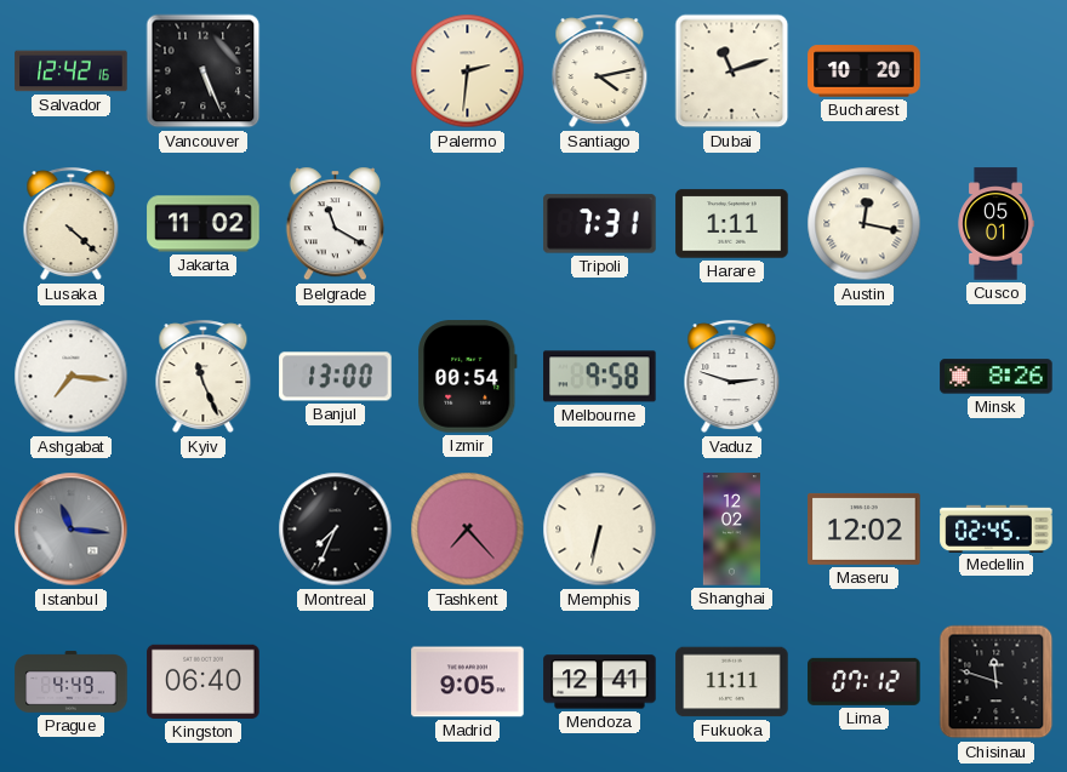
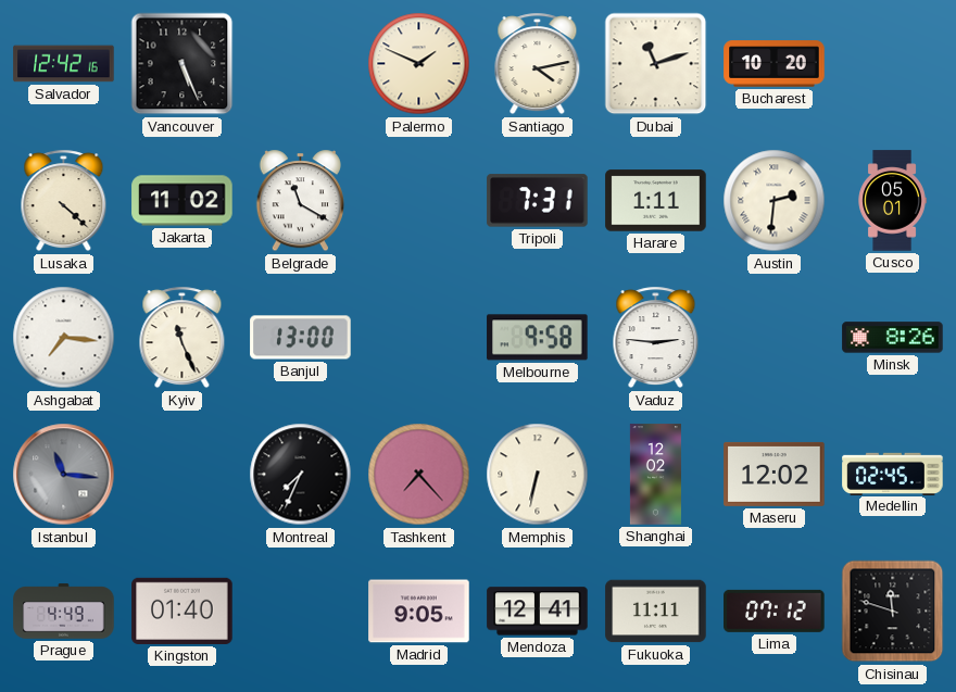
Palermo: 2:31 -> 1:49
Austin: 12:17 -> 2:31
Izmir: 00:54 -> none
Vaduz: 2:48 -> 2:46
Kingston: 06:40 -> 01:40
